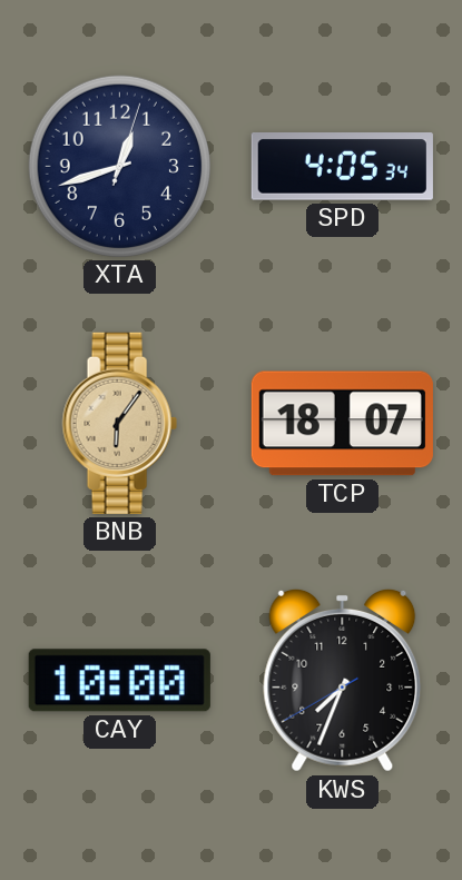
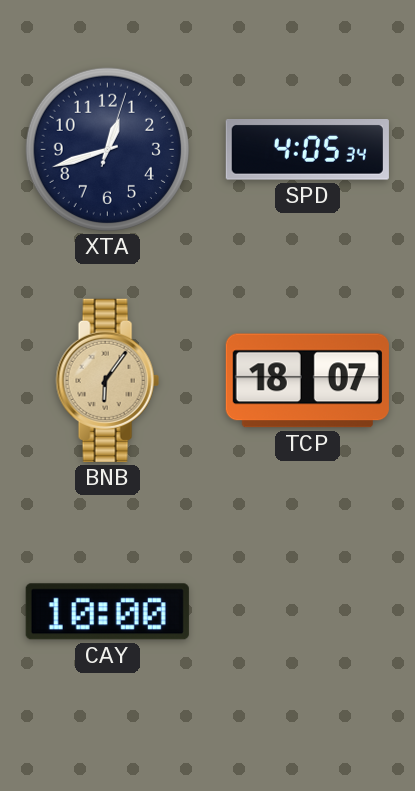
KWS: 7:33 -> none
